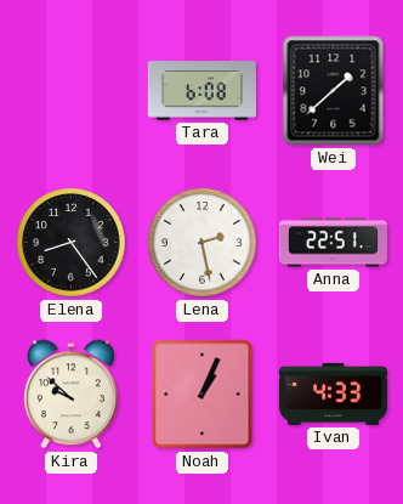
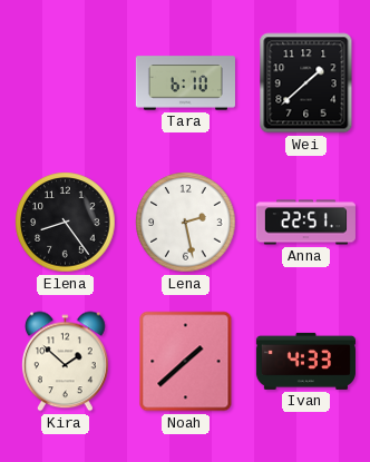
Tara: 6:08 -> 6:10
Kira: 9:52 -> 1:52
Noah: 1:04 -> 1:38
